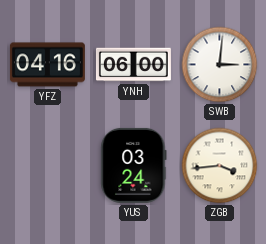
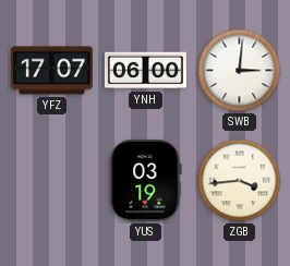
YFZ: 04:16 -> 17:07
YUS: 03:24 -> 03:19
